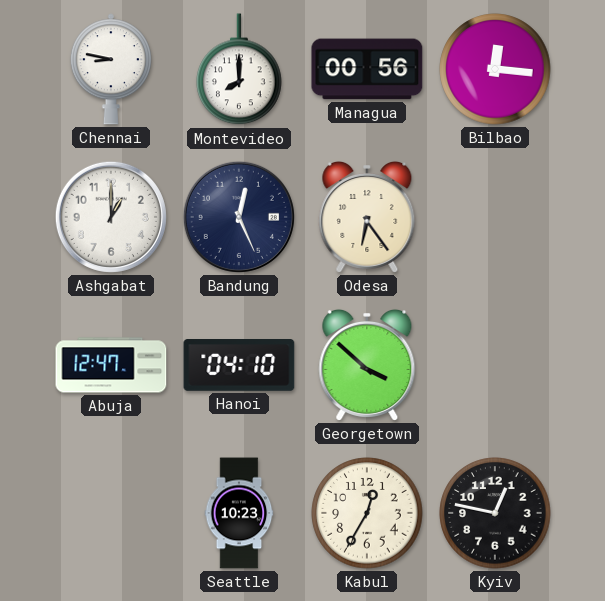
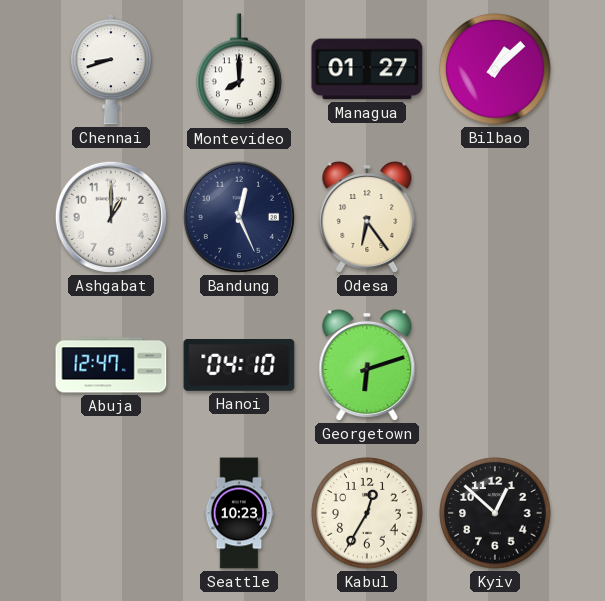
Chennai: 8:47 -> 8:42
Managua: 00:56 -> 01:27
Bilbao: 12:16 -> 1:08
Georgetown: 3:52 -> 6:12
Kyiv: 12:47 -> 12:52
